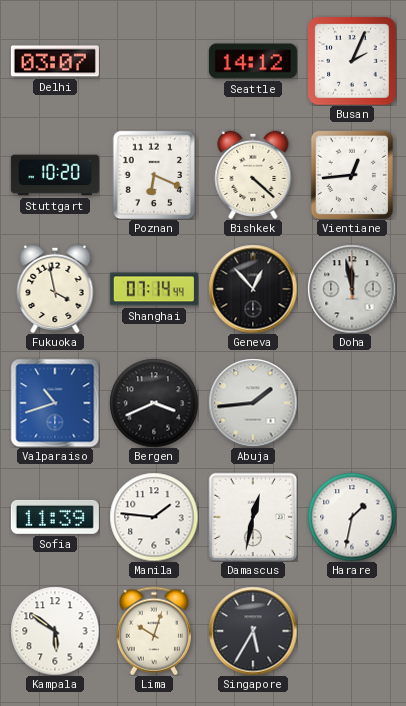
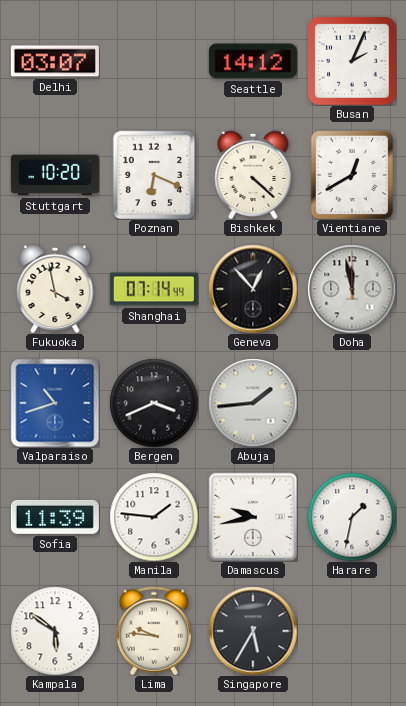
Vientiane: 12:44 -> 12:40
Damascus: 12:32 -> 9:43
Lima: 10:03 -> 9:46
